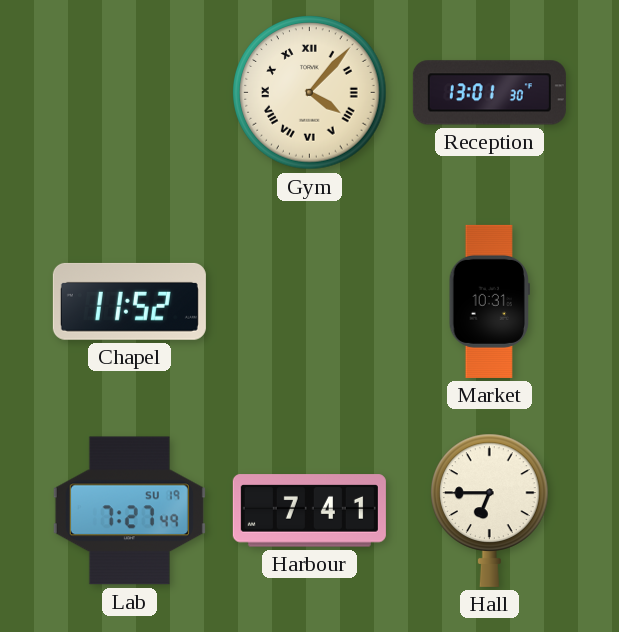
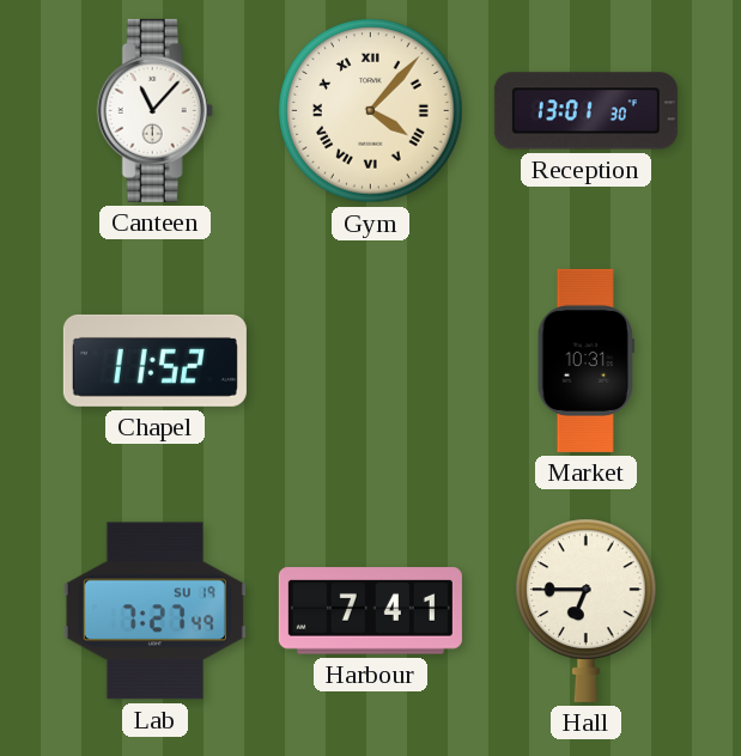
Canteen: none -> 11:07
